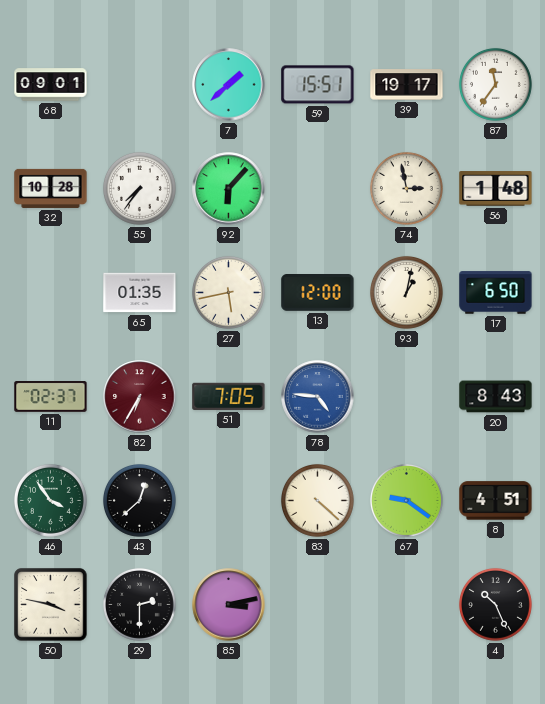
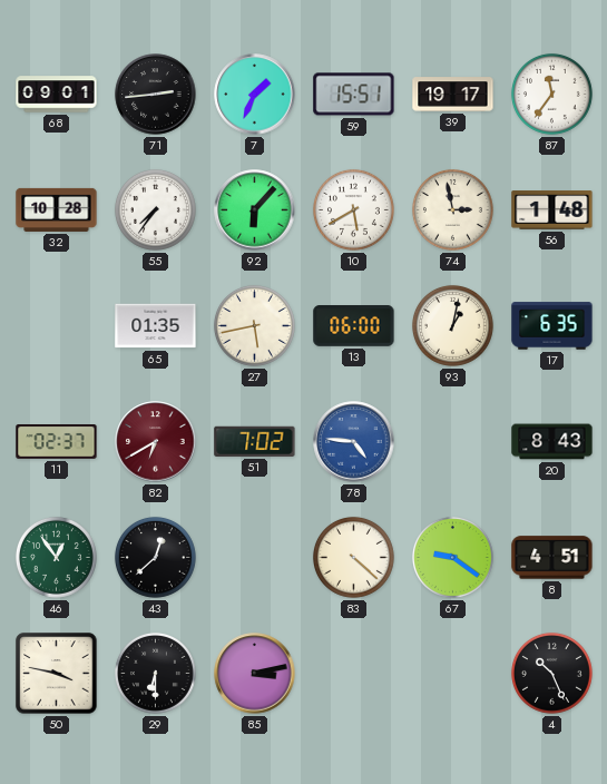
71: none -> 2:44
7: 1:38 -> 1:34
10: none -> 5:40
13: 12:00 -> 06:00
17: 6:50 -> 6:35
82: 6:35 -> 6:40
51: 7:05 -> 7:02
46: 3:54 -> 12:54
29: 2:30 -> 6:30
